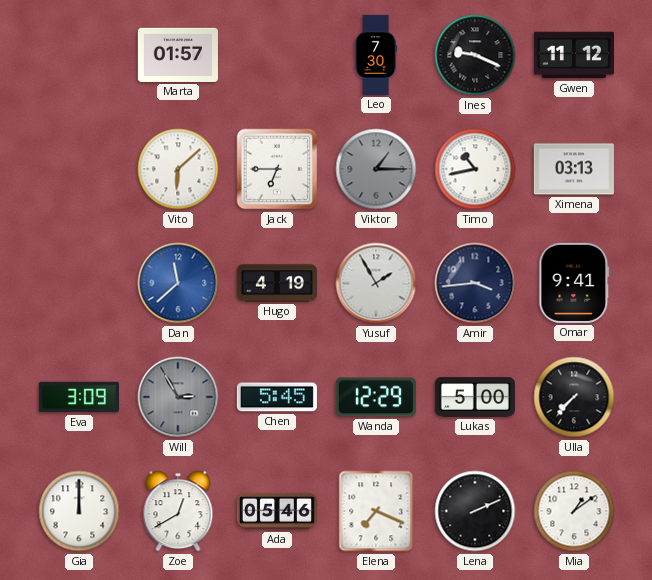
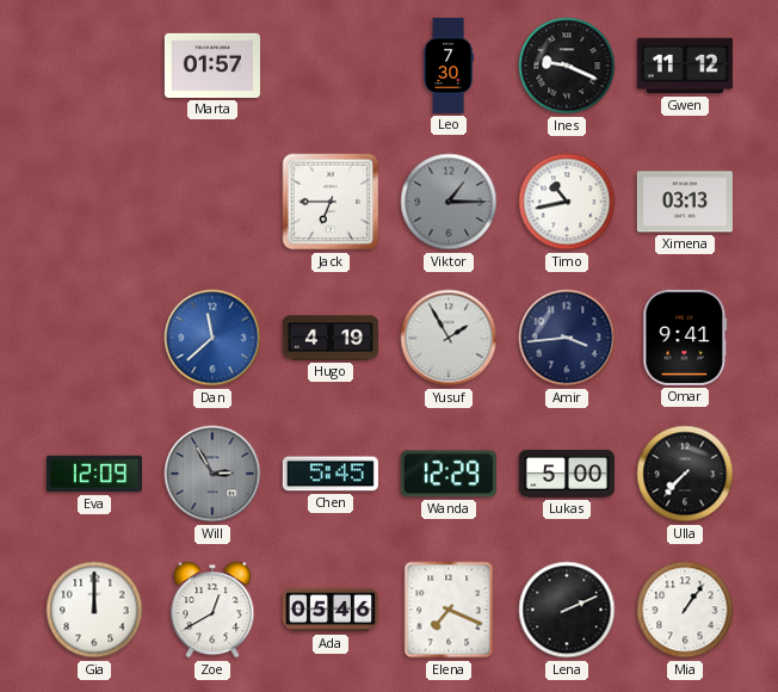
Vito: 6:08 -> none
Eva: 3:09 -> 12:09
Mia: 1:09 -> 1:06
